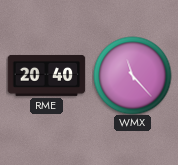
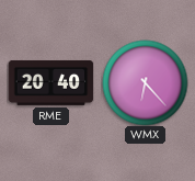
WMX: 11:23 -> 6:23
